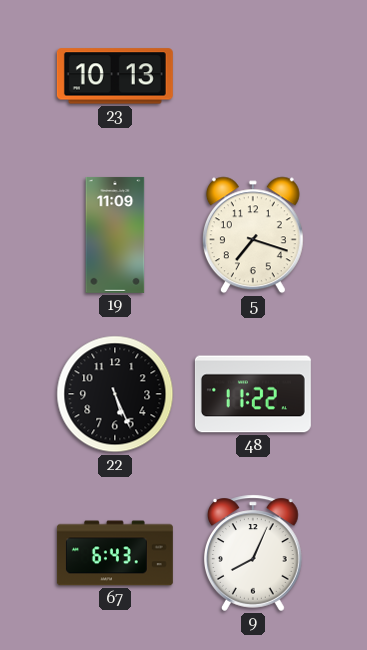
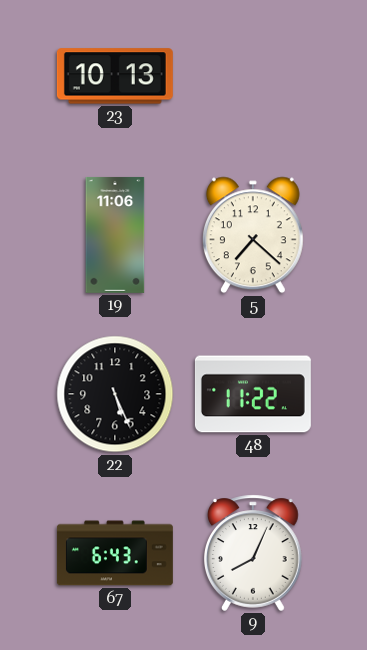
19: 11:09 -> 11:06
5: 7:18 -> 7:22
